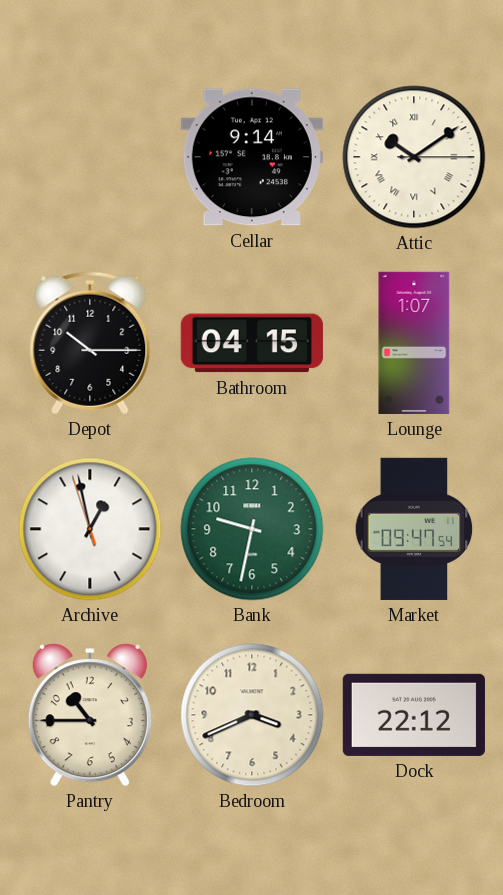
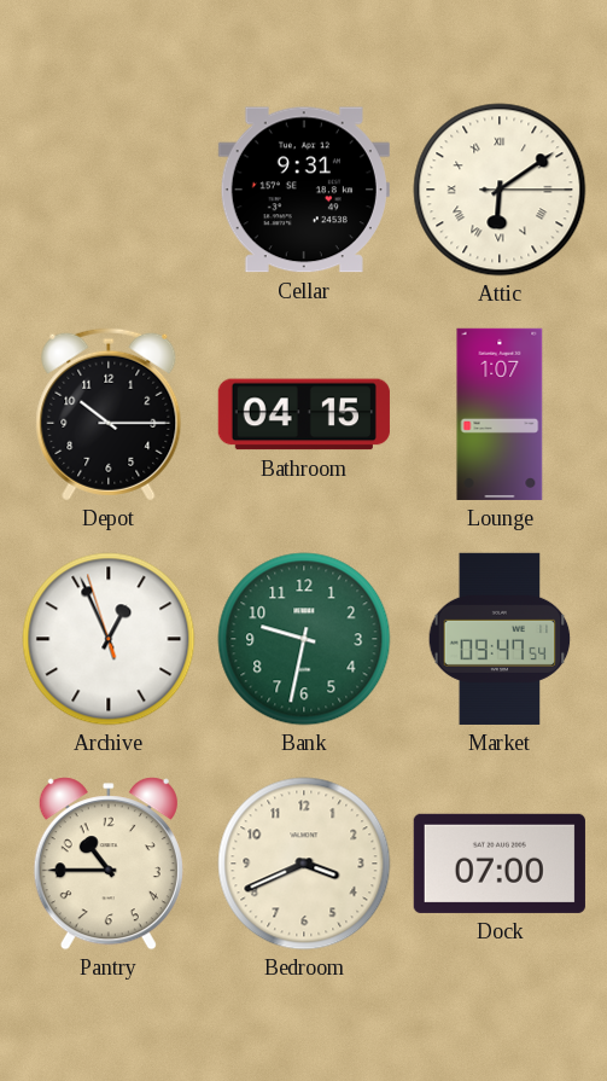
Cellar: 9:14 -> 9:31
Attic: 10:09 -> 6:09
Archive: 12:57 -> 12:55
Dock: 22:12 -> 07:00
